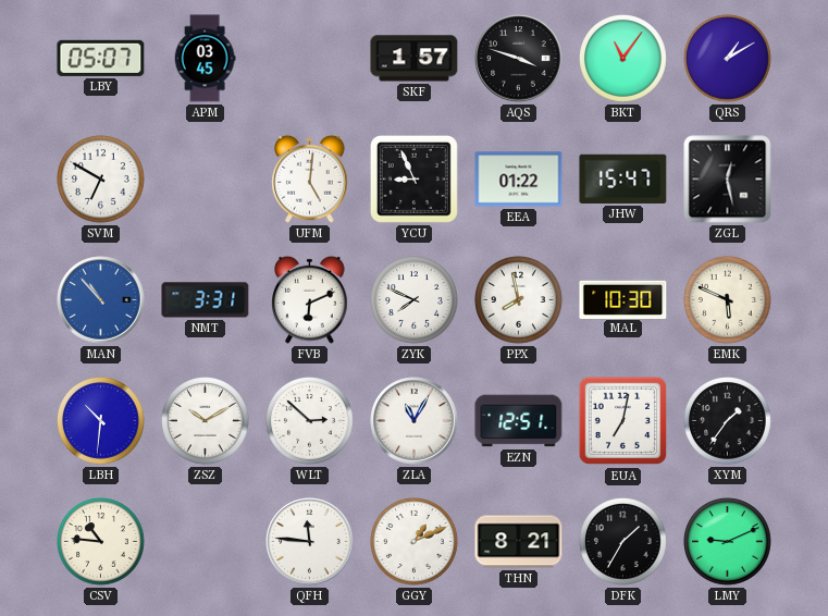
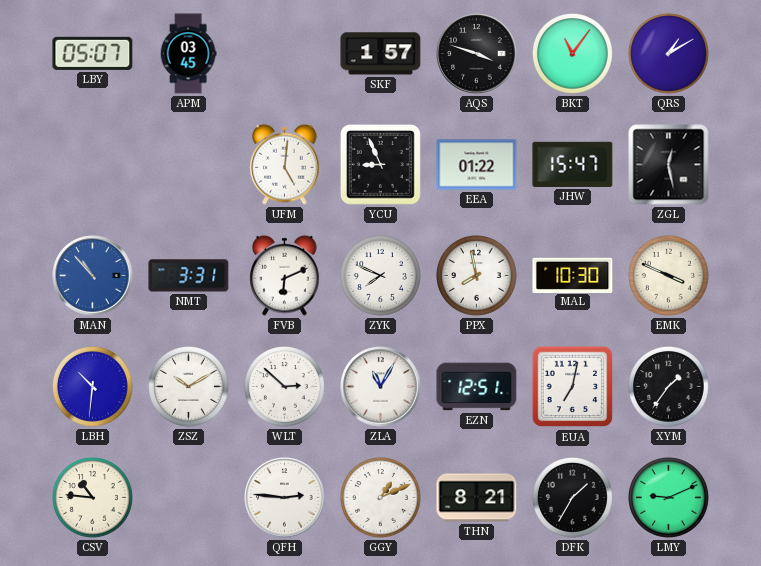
SVM: 6:50 -> none
EMK: 5:49 -> 3:49
QFH: 11:46 -> 2:46
